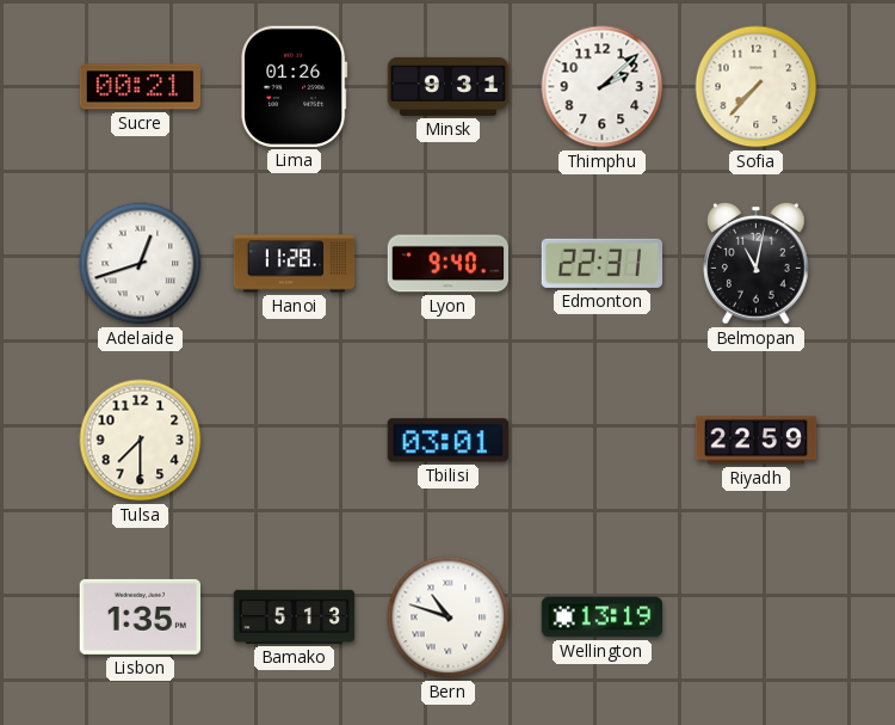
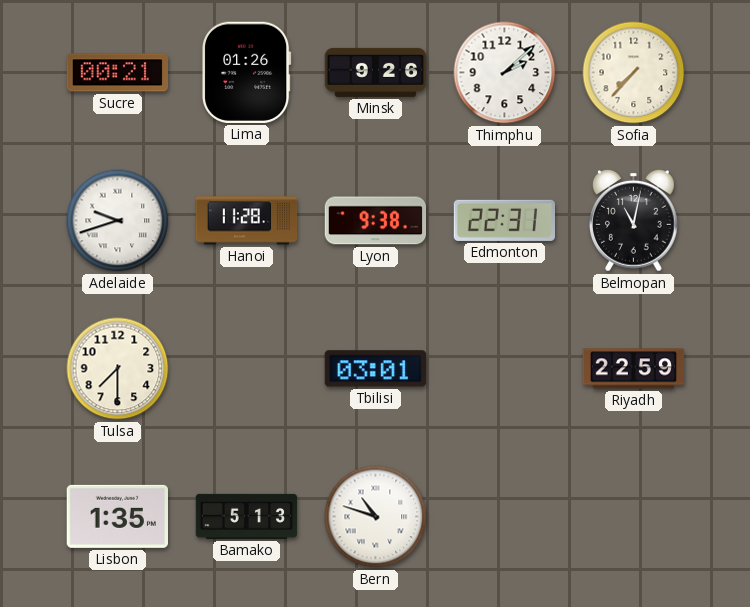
Minsk: 9:31 -> 9:26
Adelaide: 12:42 -> 9:42
Lyon: 9:40 -> 9:38
Wellington: 13:19 -> none
